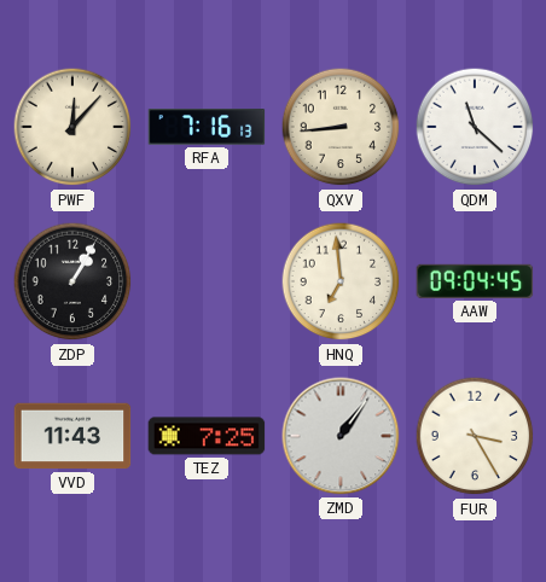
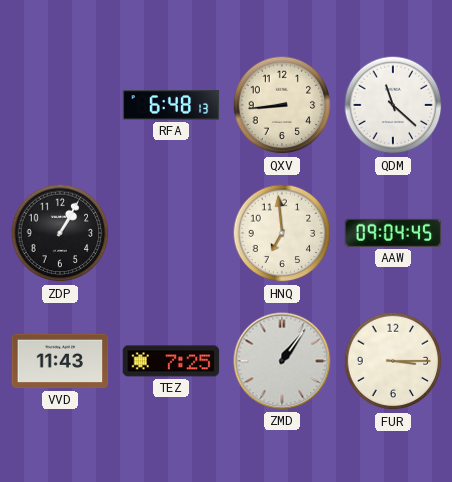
PWF: 12:07 -> none
RFA: 7:16 -> 6:48
FUR: 3:25 -> 3:15
